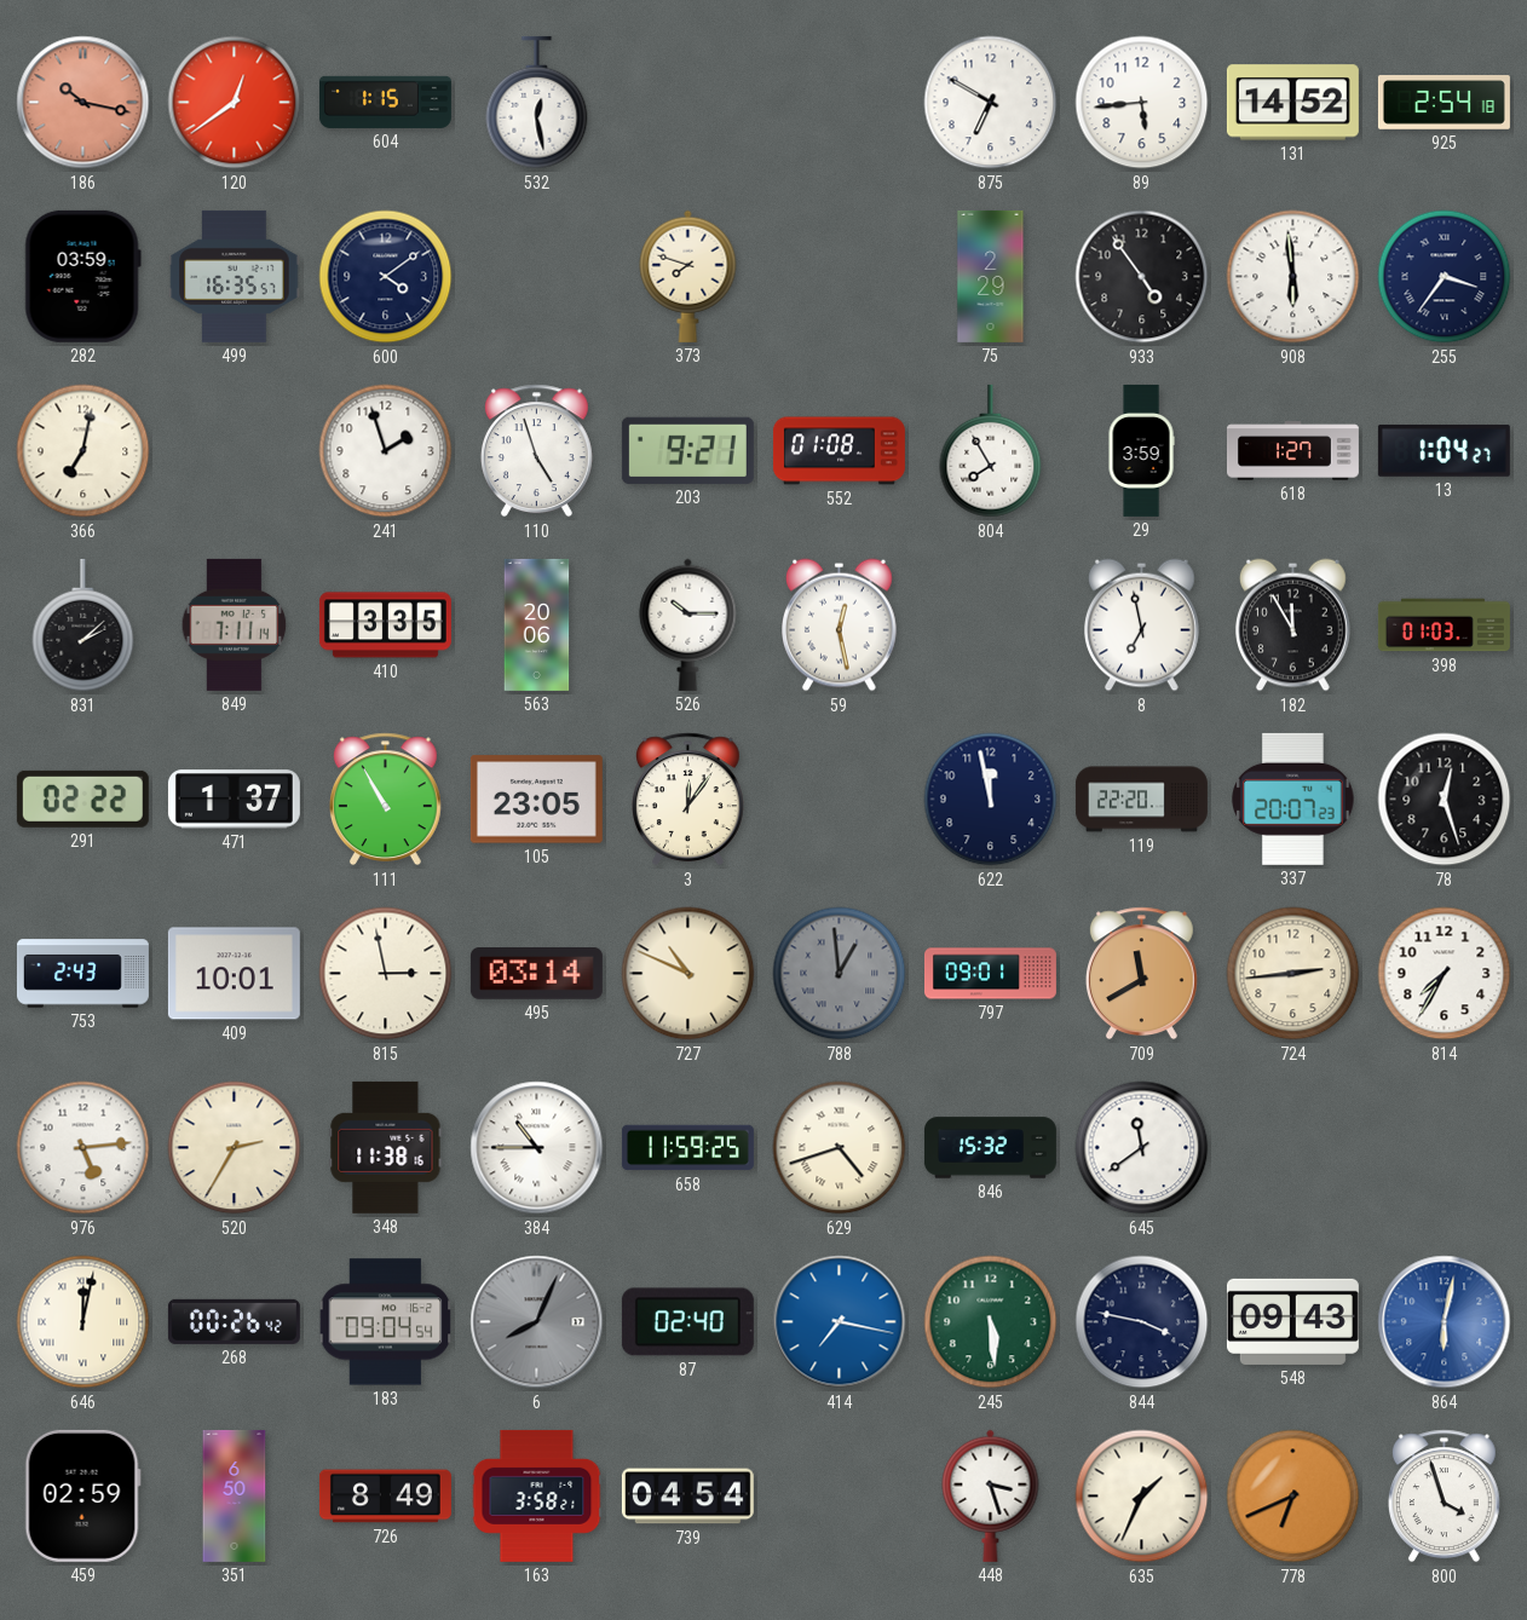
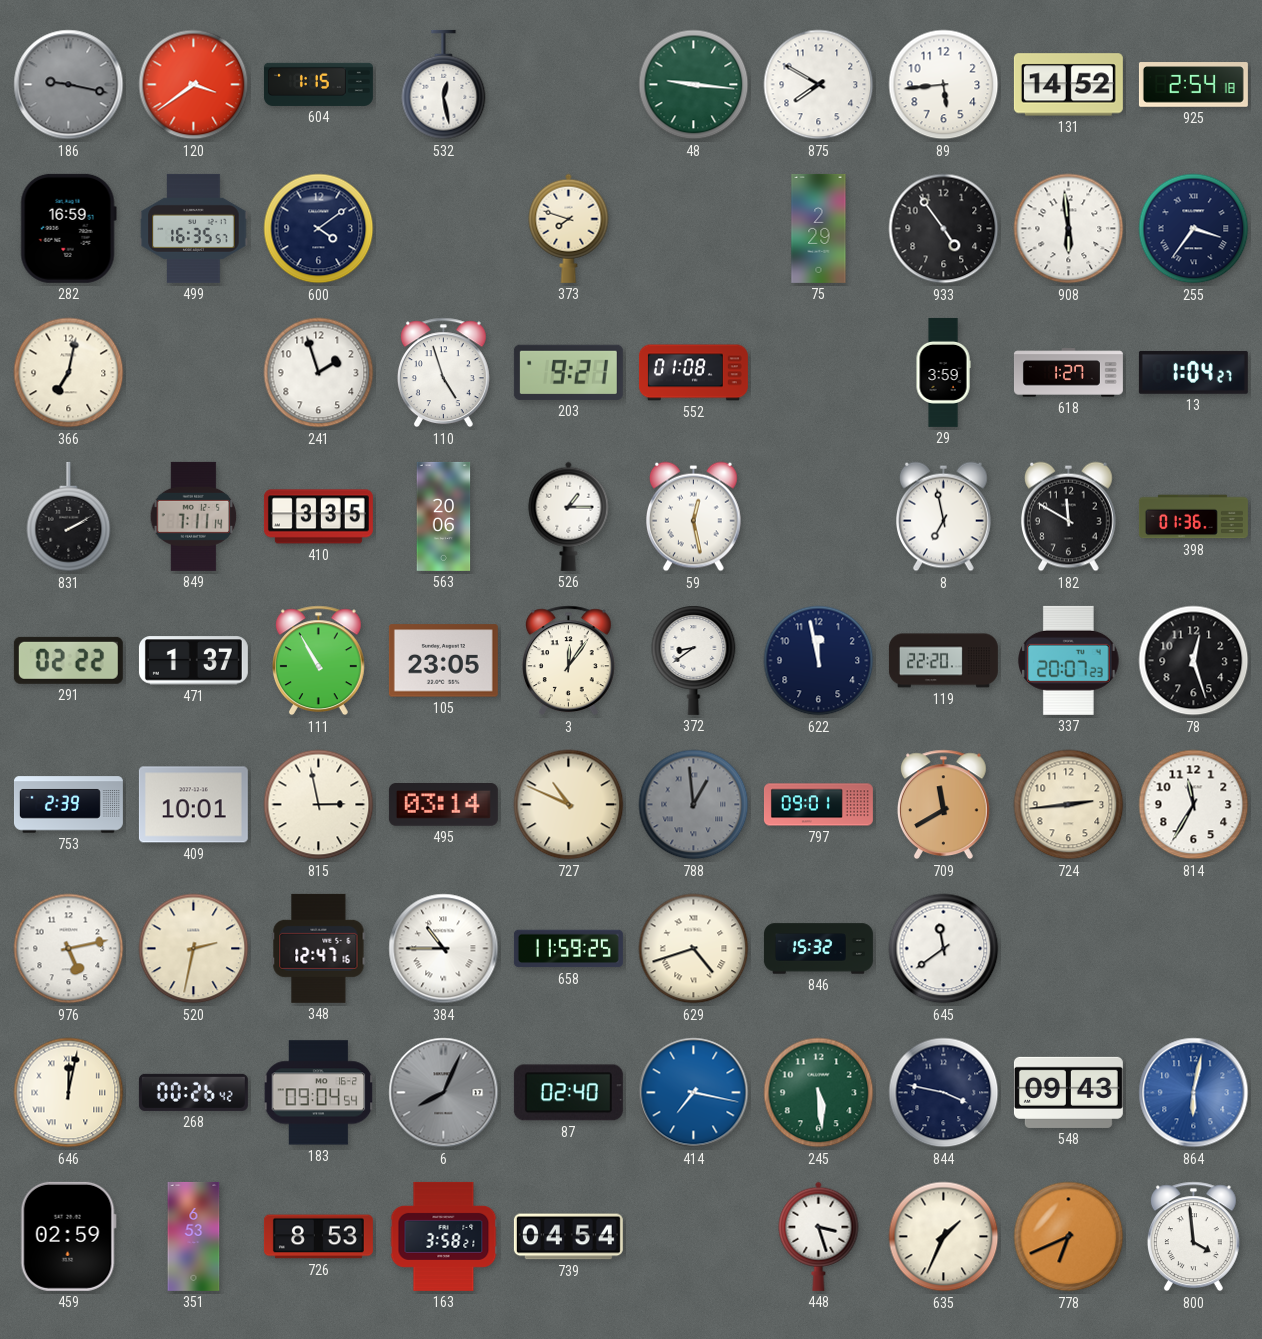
186: 10:17 -> 9:17
186 dial: salmon -> grey
120: 12:39 -> 3:39
48: none -> 9:16
875: 6:50 -> 7:50
282: 03:59 -> 16:59
804: 7:55 -> none
831: 2:08 -> 2:10
526: 10:15 -> 1:15
182: 11:55 -> 11:50
398: 01:03 -> 01:36
372: none -> 8:39
753: 2:43 -> 2:39
814: 7:35 -> 11:35
976: 5:14 -> 5:13
520: 2:35 -> 2:32
348: 11:38 -> 12:47
351: 6:50 -> 6:53
726: 8:49 -> 8:53
800: 3:57 -> 3:59
